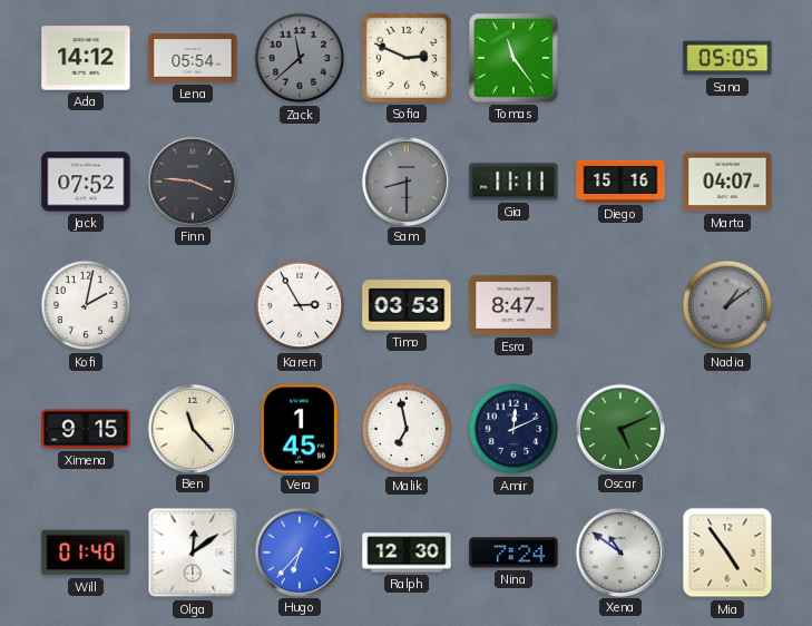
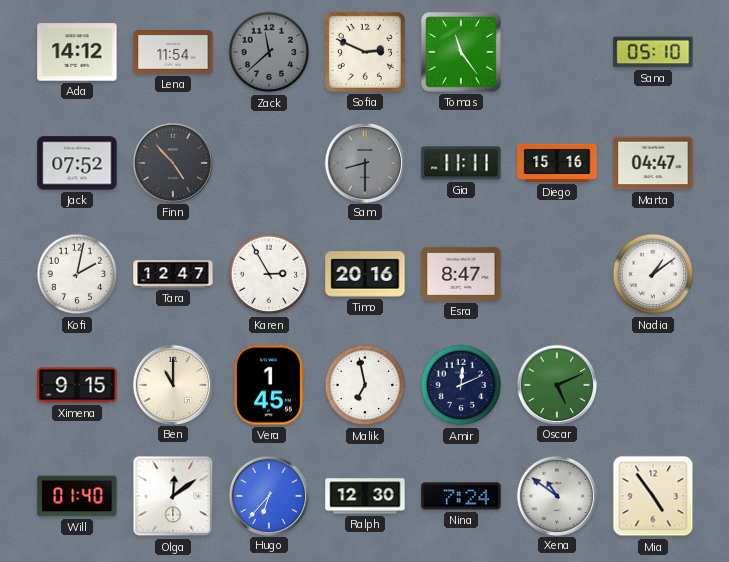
Lena: 05:54 -> 11:54
Sana: 05:05 -> 05:10
Finn: 3:46 -> 4:53
Marta: 04:07 -> 04:47
Tara: none -> 12:47
Timo: 03:53 -> 20:16
Nadia dial: grey -> white
Ben: 11:23 -> 11:00
